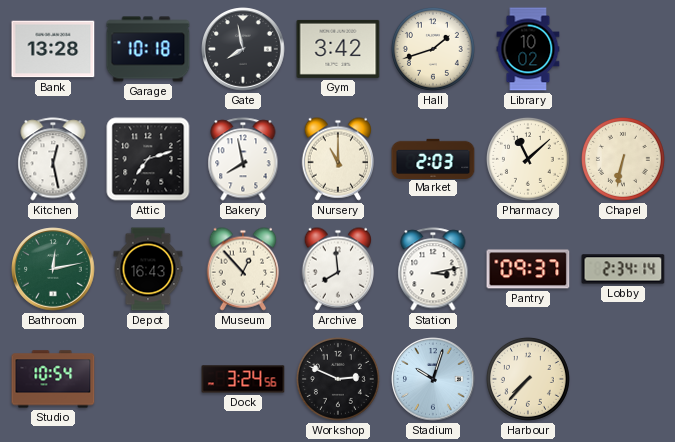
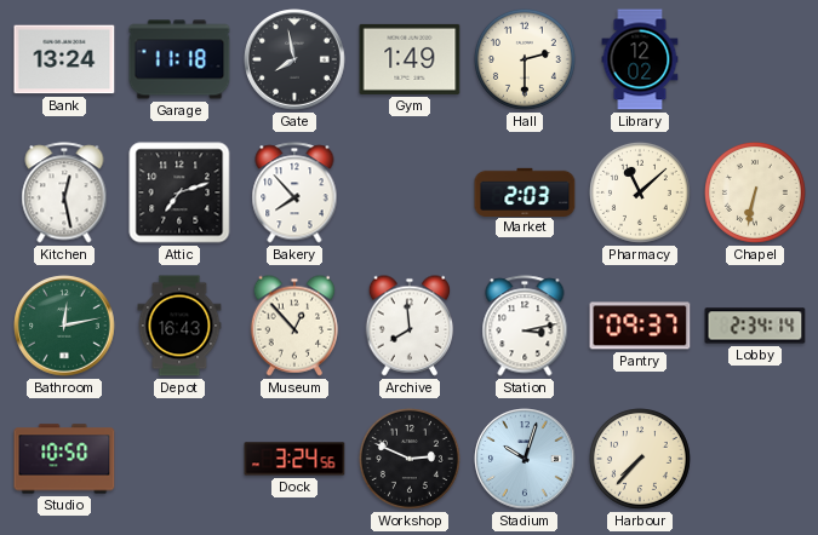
Bank: 13:28 -> 13:24
Garage: 10:18 -> 11:18
Gym: 3:42 -> 1:49
Hall: 1:42 -> 2:30
Library: 10:02 -> 12:02
Bakery: 7:58 -> 7:53
Nursery: 11:00 -> none
Studio: 10:54 -> 10:50
